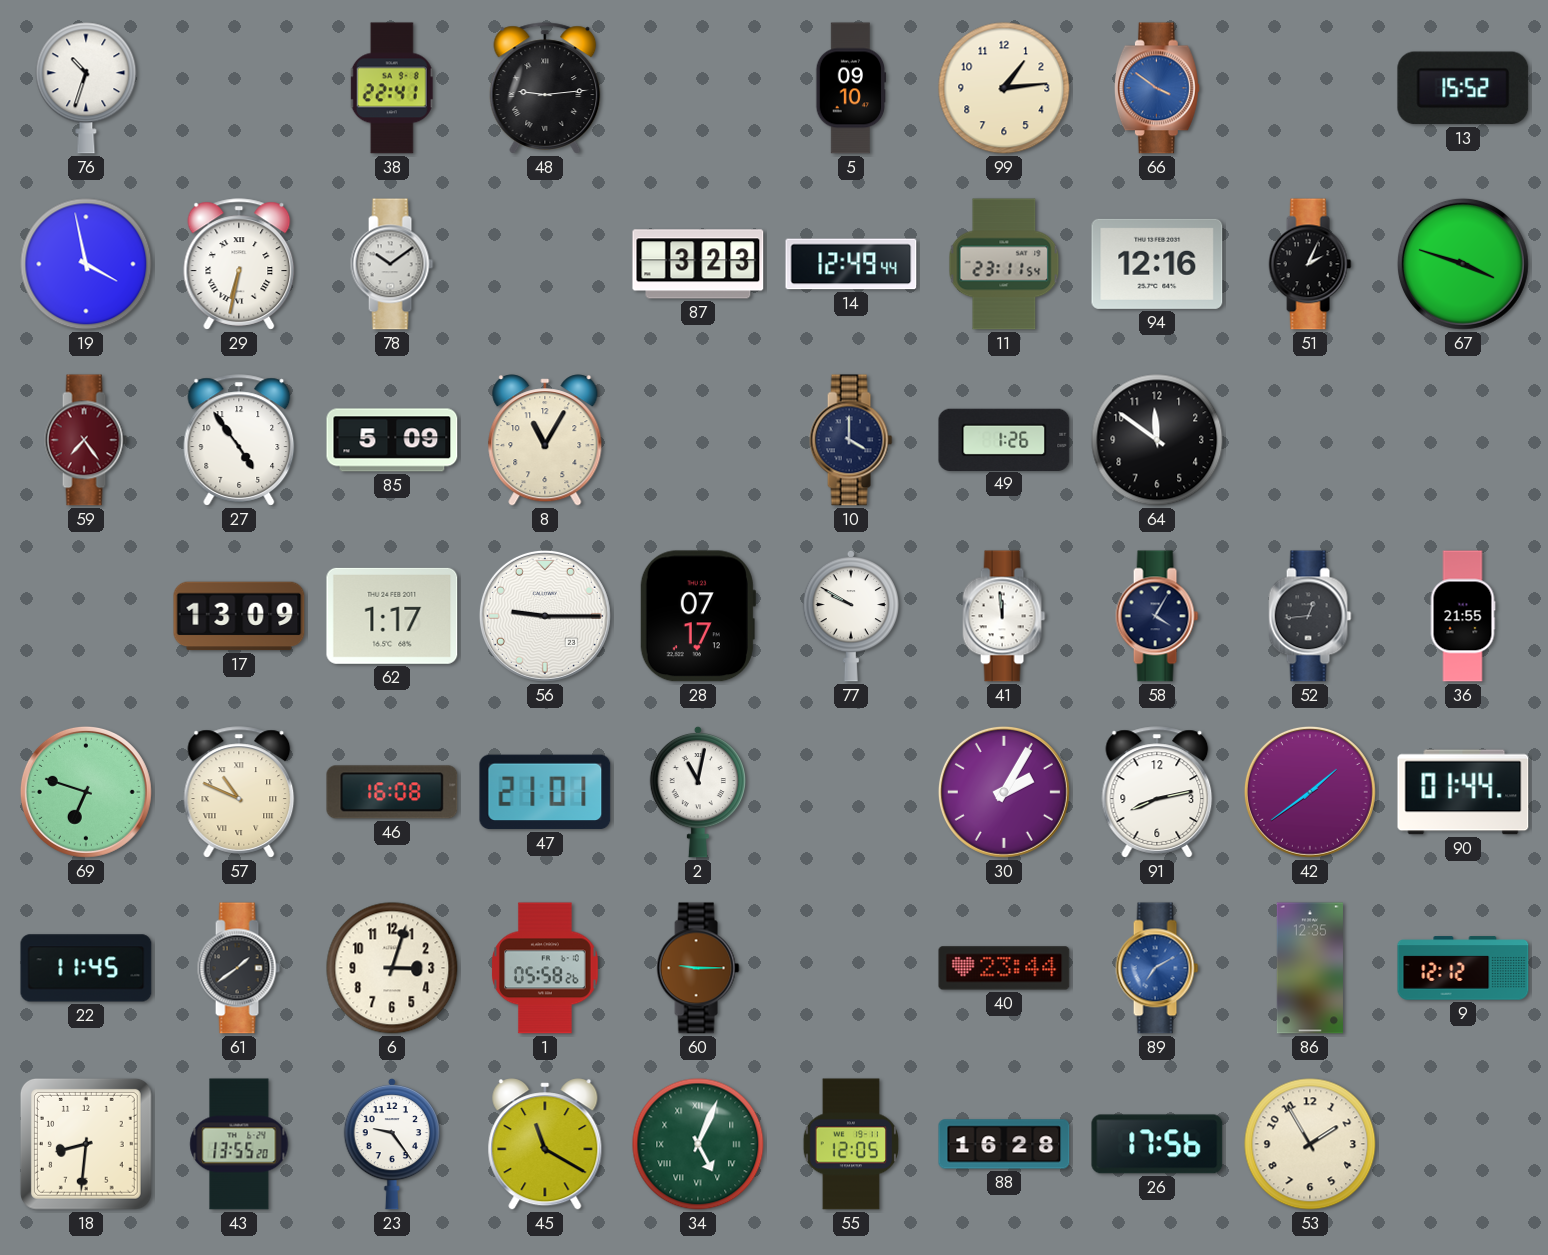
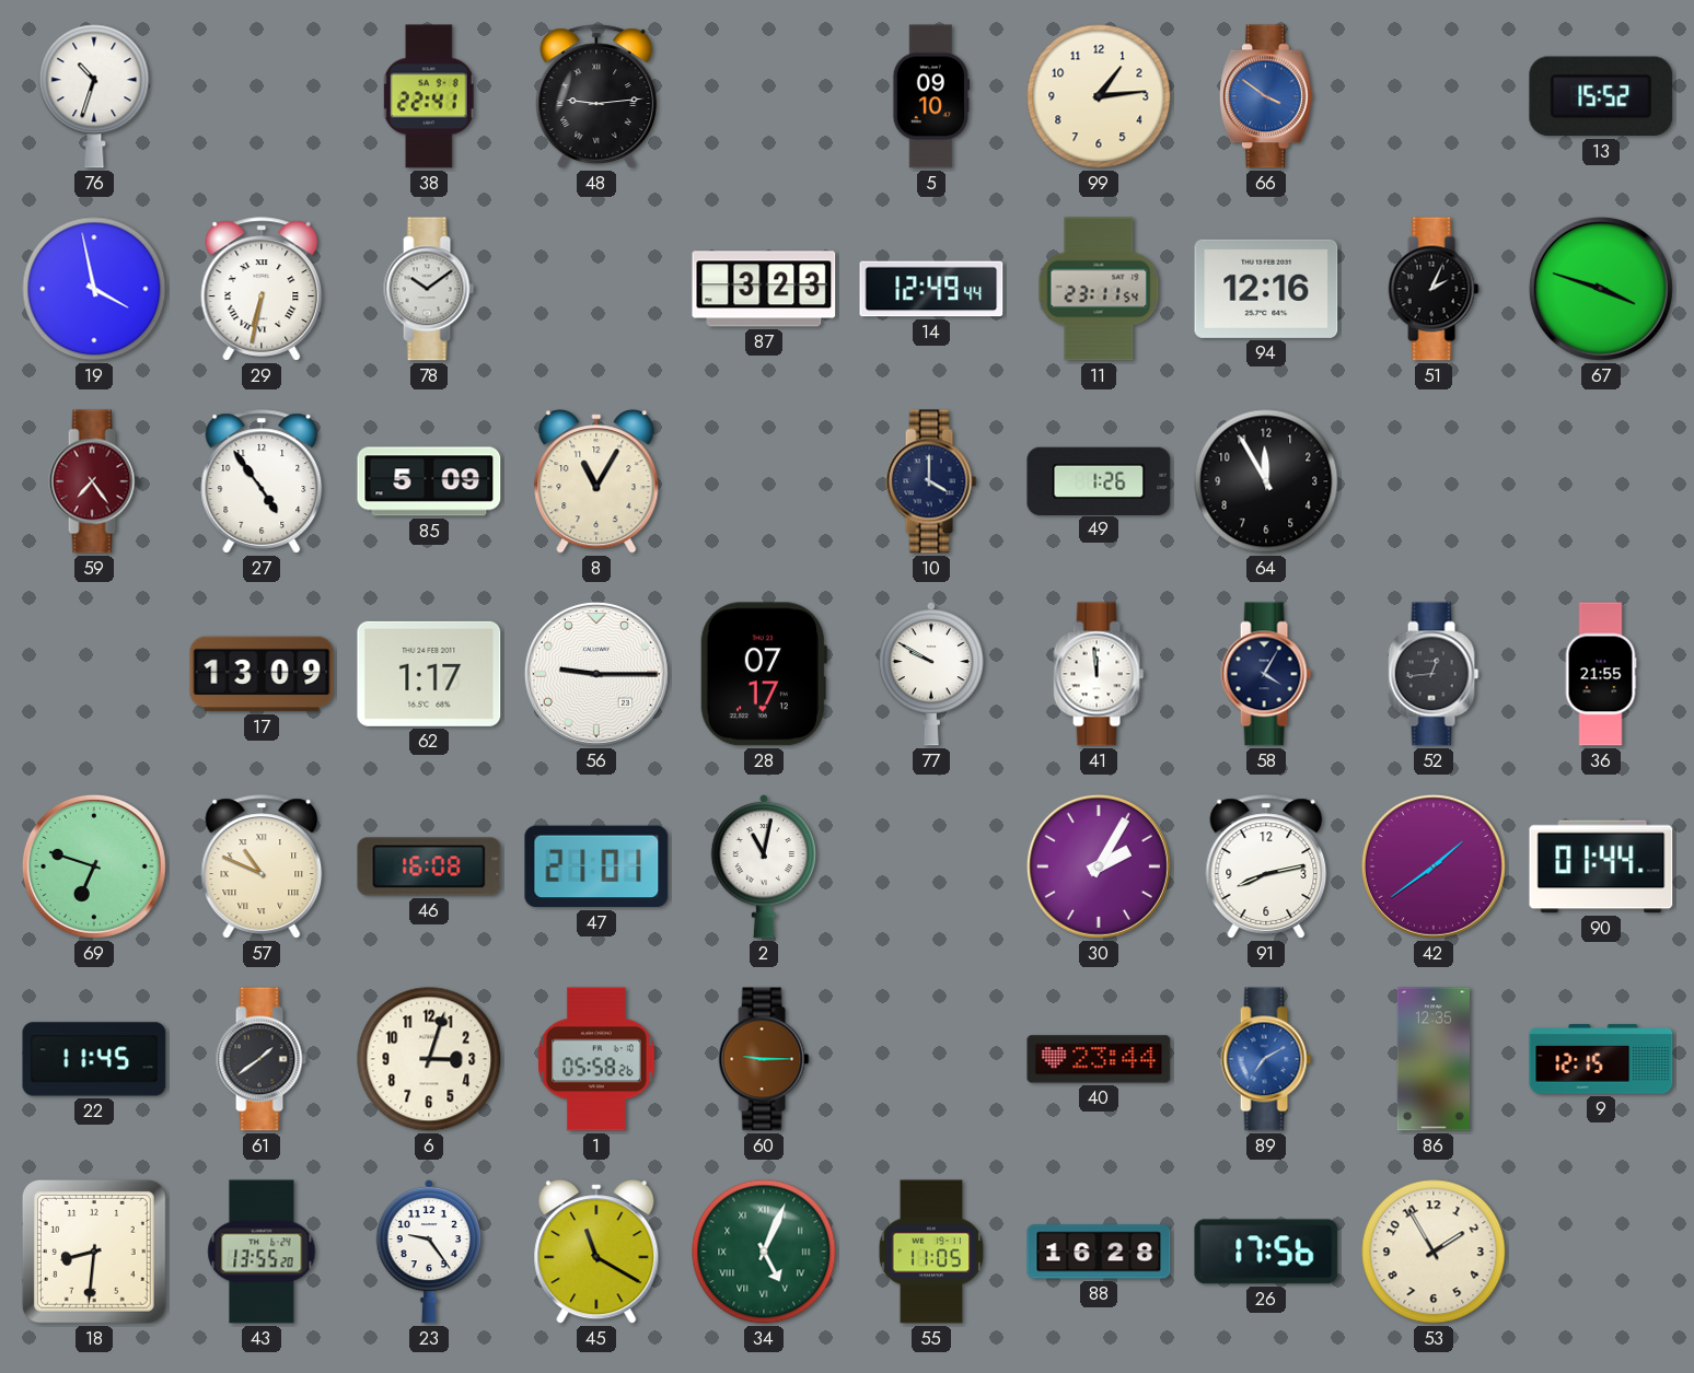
64: 11:51 -> 11:55
9: 12:12 -> 12:15
55: 12:05 -> 11:05
